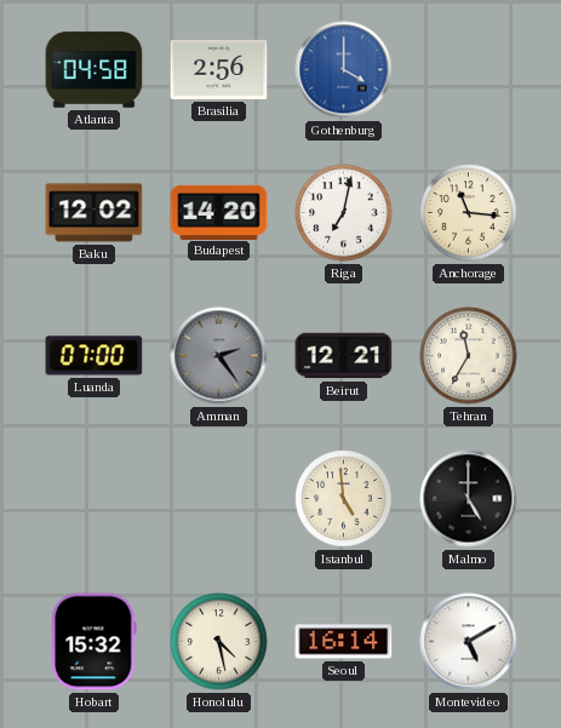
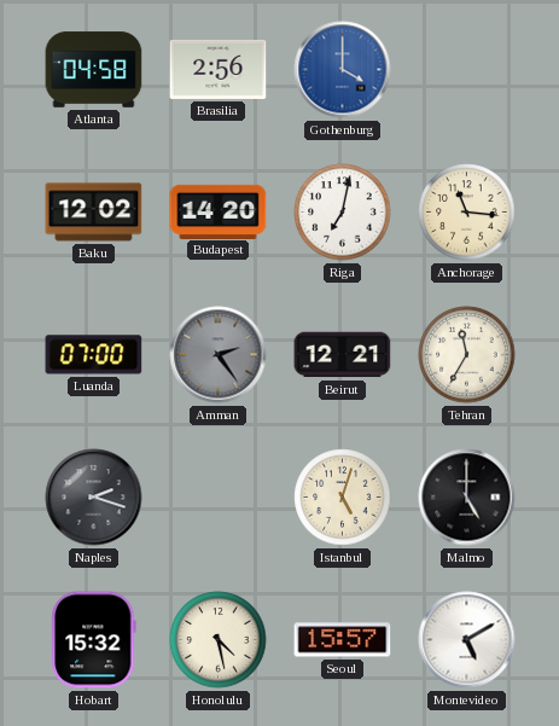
Naples: none -> 2:18
Istanbul: 4:59 -> 5:03
Seoul: 16:14 -> 15:57
